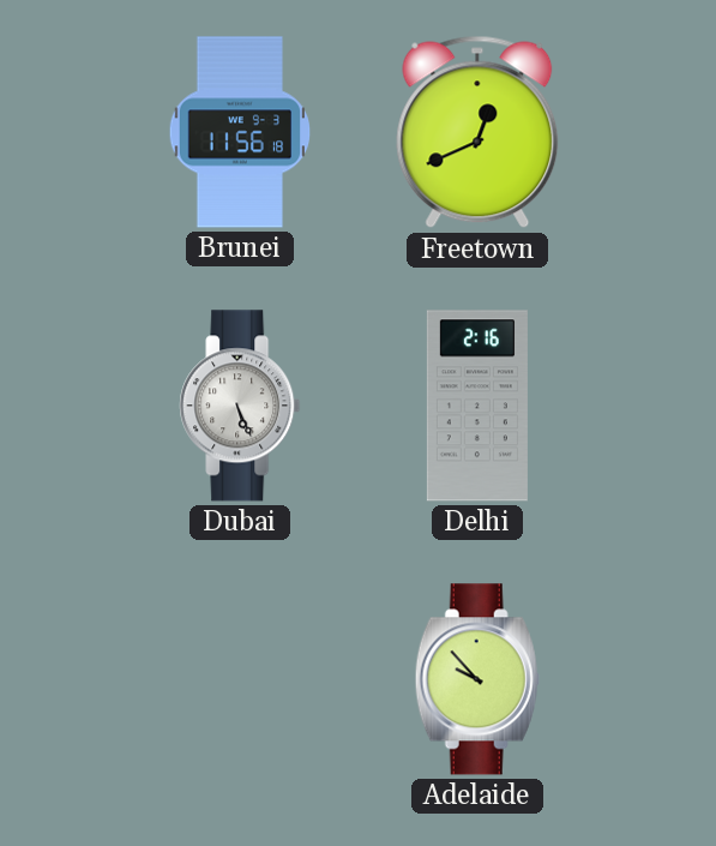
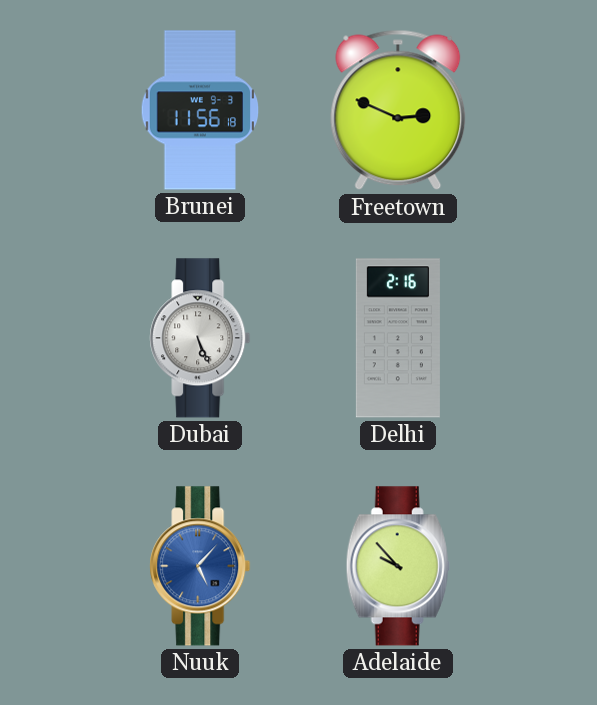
Freetown: 12:41 -> 2:49
Nuuk: none -> 5:07
